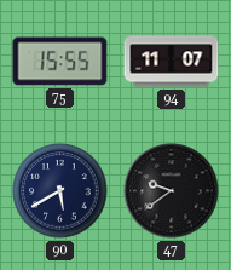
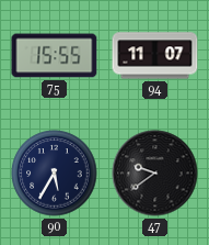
90: 5:40 -> 5:35
